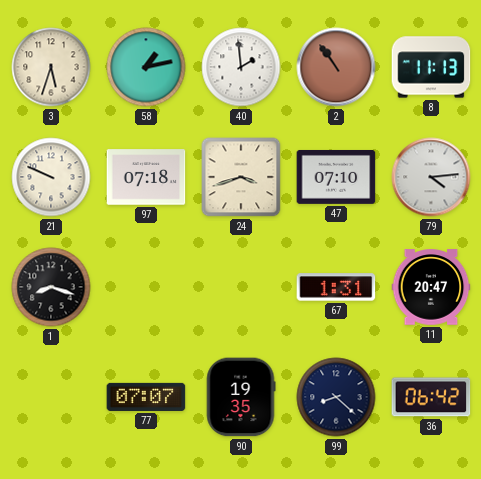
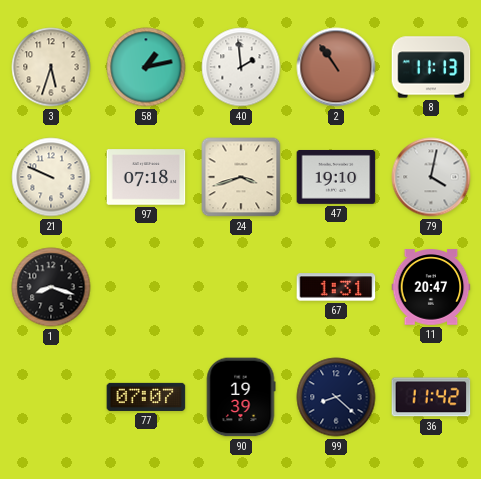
47: 07:10 -> 19:10
79: 4:14 -> 4:02
90: 19:35 -> 19:39
36: 06:42 -> 11:42
